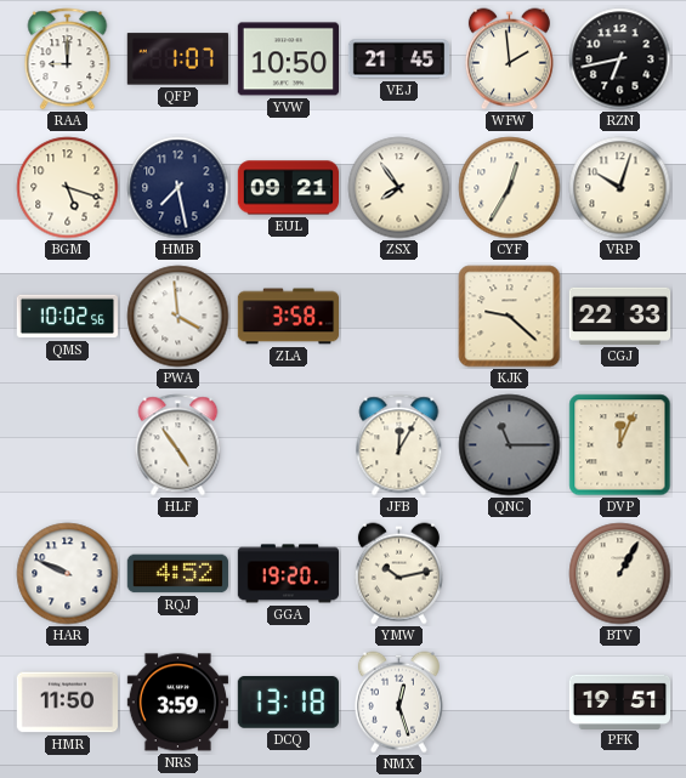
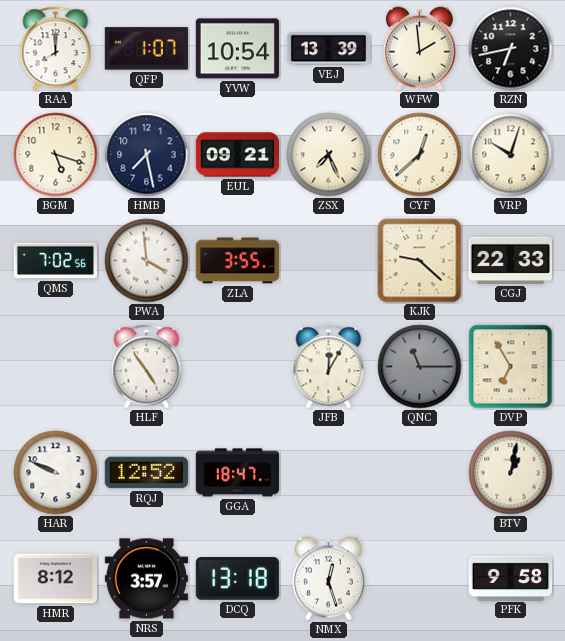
RAA: 9:00 -> 8:00
YVW: 10:50 -> 10:54
VEJ: 21:45 -> 13:39
ZSX: 7:54 -> 7:26
CYF: 12:35 -> 12:38
QMS: 10:02 -> 7:02
ZLA: 3:58 -> 3:55
DVP: 12:04 -> 6:55
RQJ: 4:52 -> 12:52
GGA: 19:20 -> 18:47
YMW: 10:13 -> none
BTV: 1:05 -> 1:02
HMR: 11:50 -> 8:12
NRS: 3:59 -> 3:57
PFK: 19:51 -> 9:58
